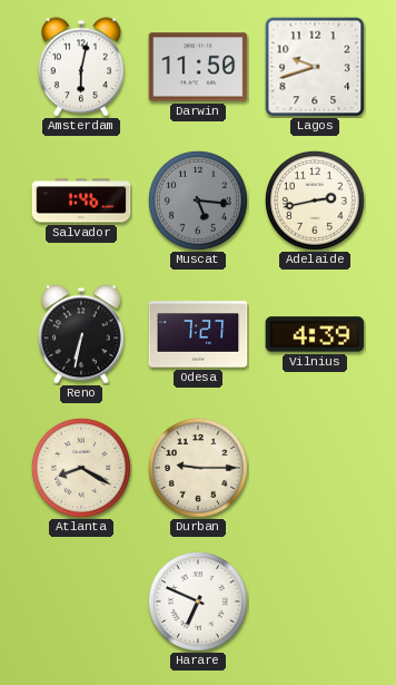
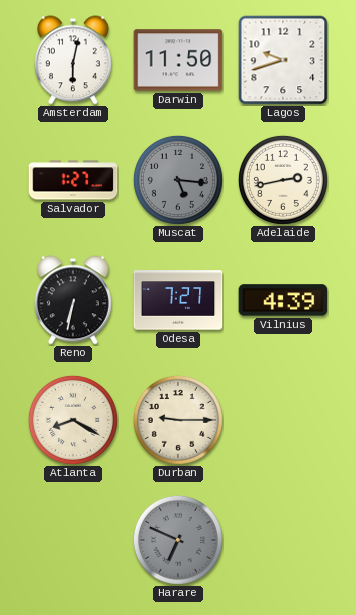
Salvador: 1:46 -> 1:27
Harare dial: white -> grey
